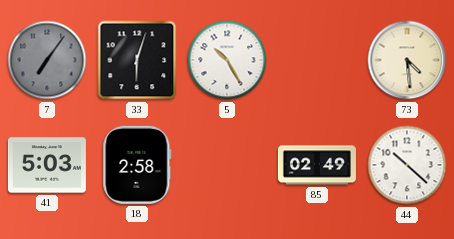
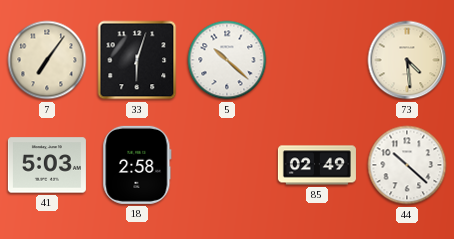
7 dial: grey -> cream
5: 10:25 -> 10:22
